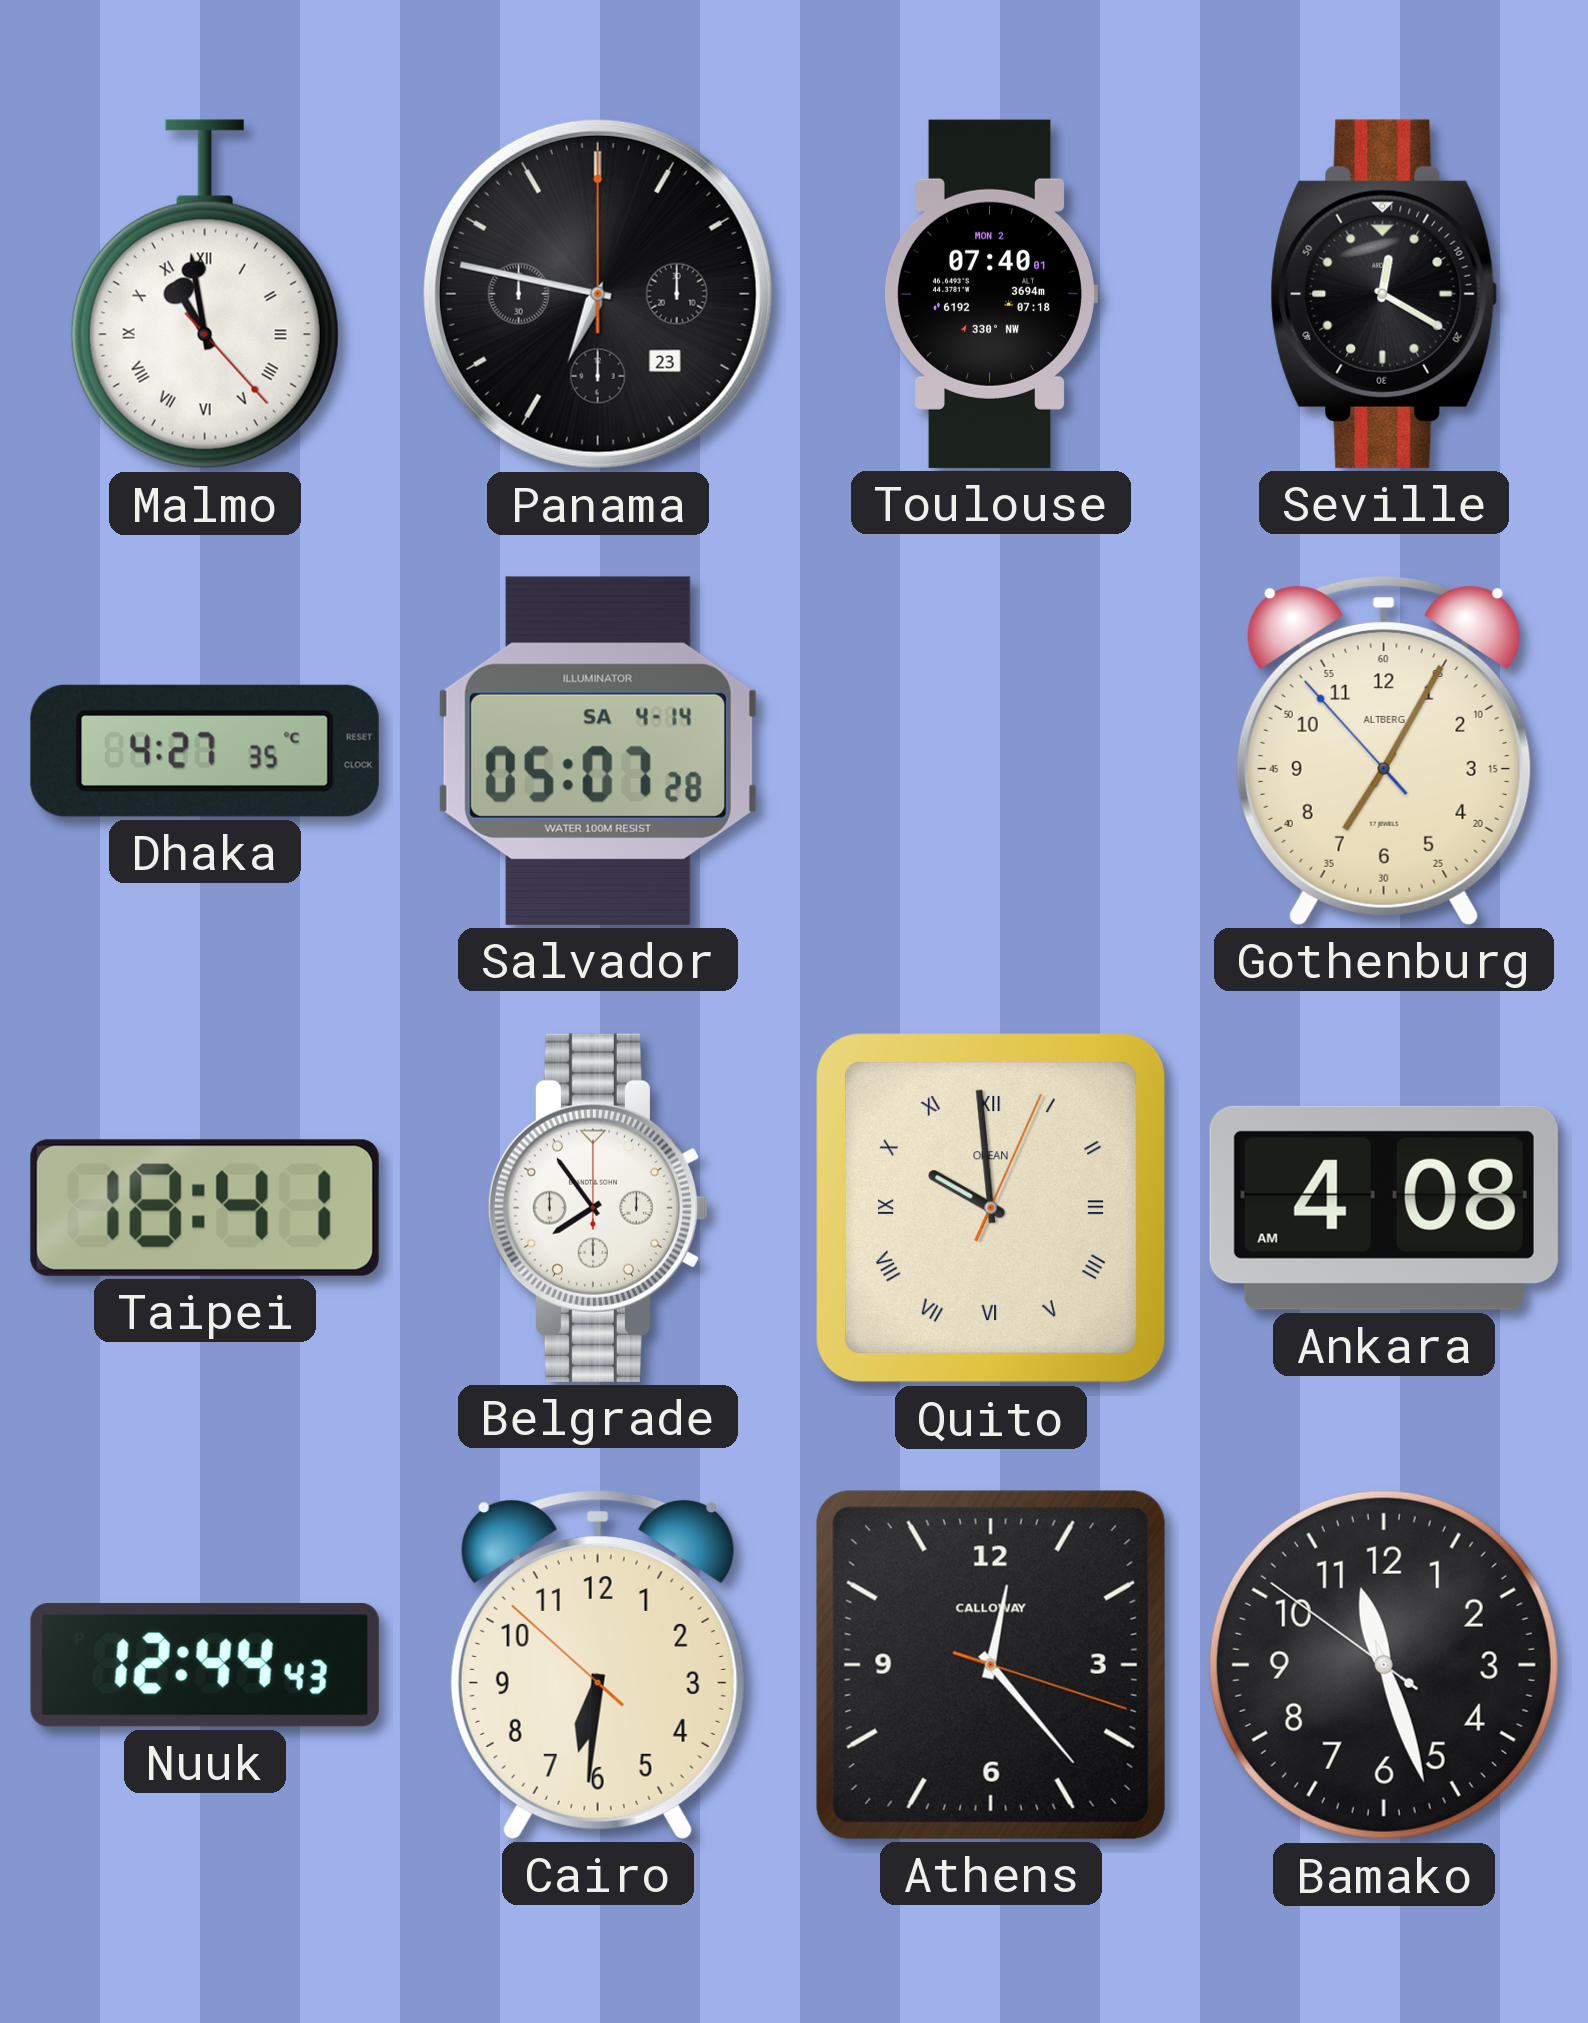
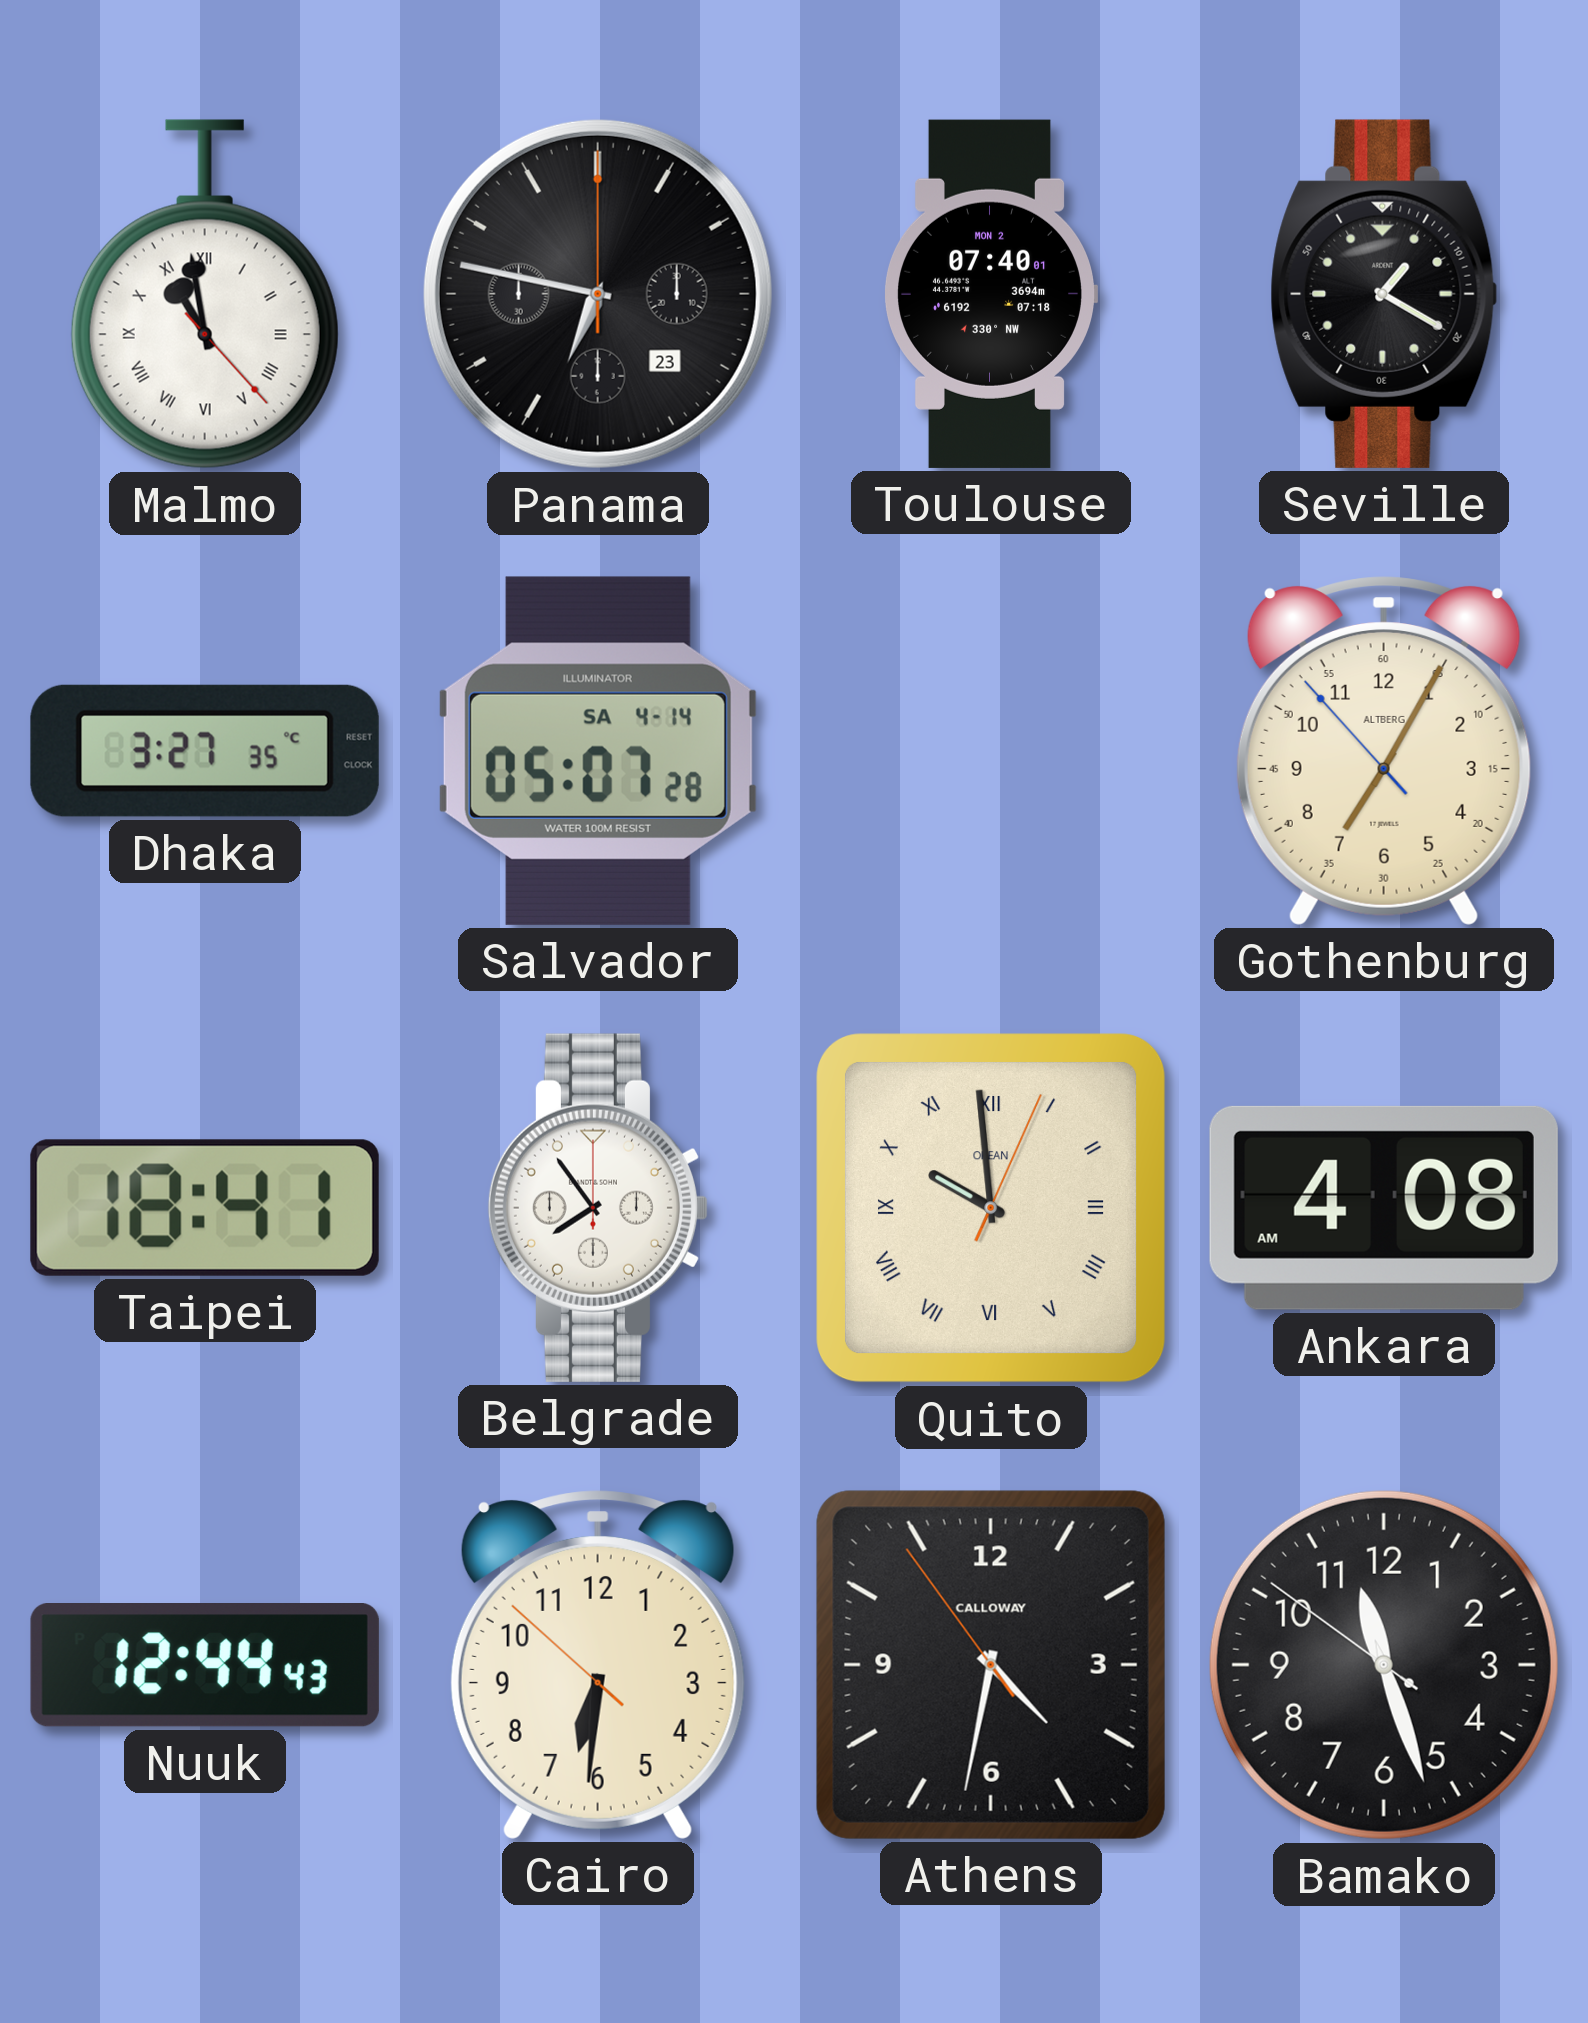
Seville: 12:20 -> 1:20
Dhaka: 4:27 -> 3:27
Athens: 12:23 -> 4:31
